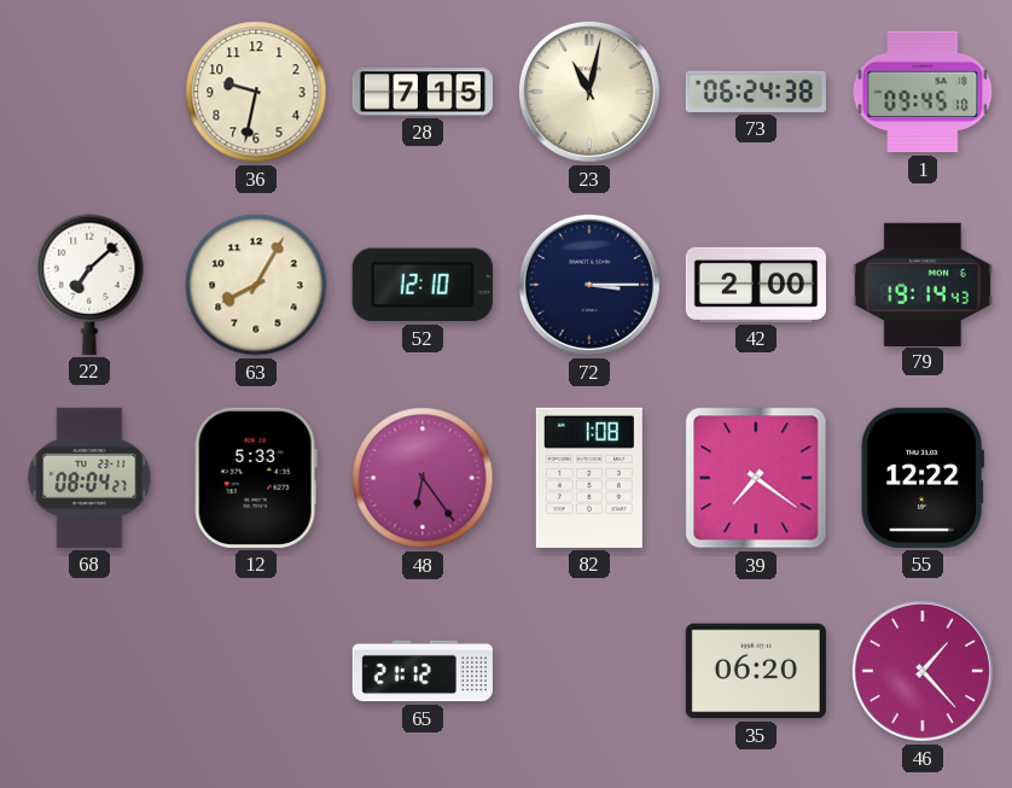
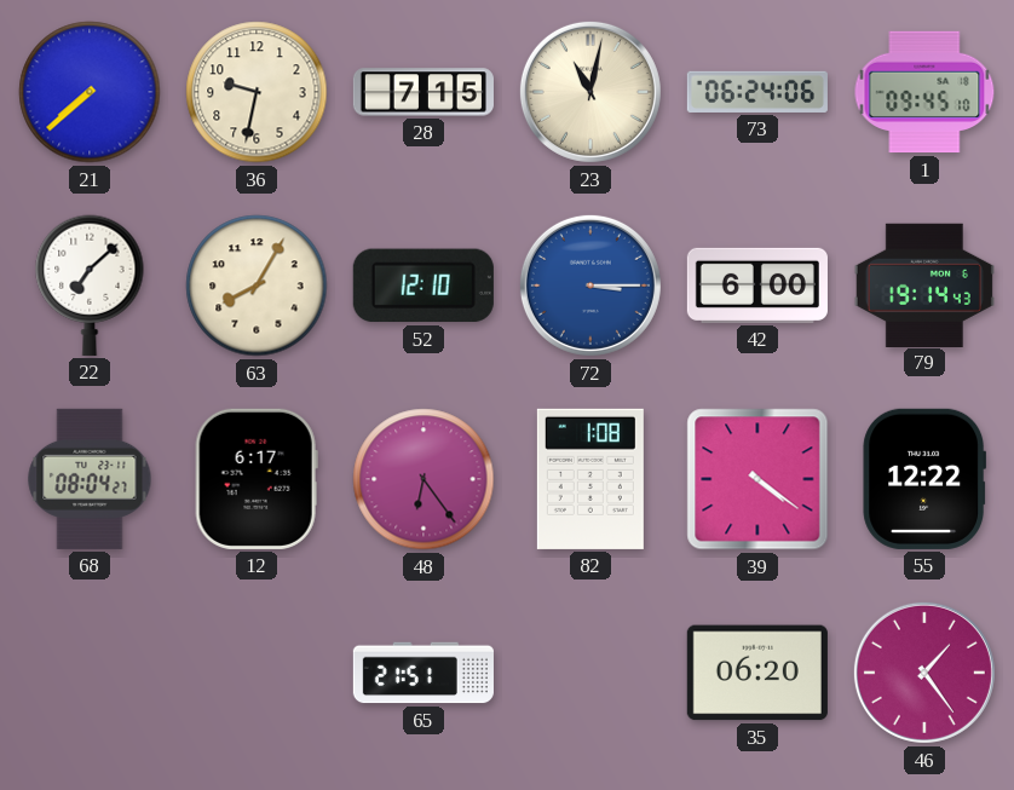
21: none -> 7:38
73: 06:24:38 -> 06:24:06
72 dial: navy -> blue
42: 2:00 -> 6:00
12: 5:33 -> 6:17
39: 7:21 -> 4:21
65: 21:12 -> 21:51
46: 1:23 -> 1:24
